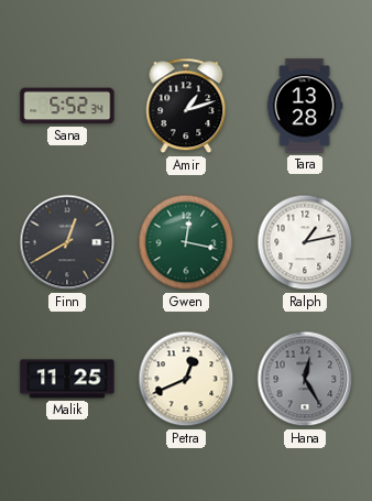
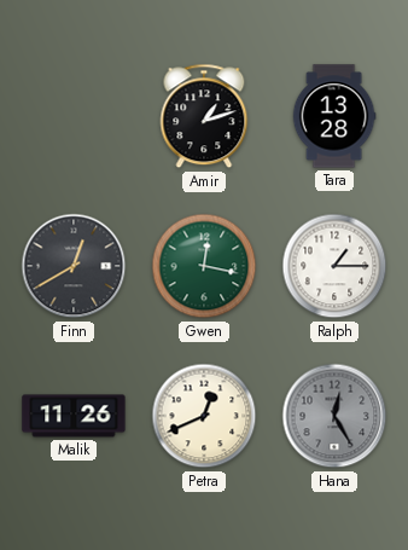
Sana: 5:52 -> none
Ralph: 1:13 -> 1:15
Malik: 11:25 -> 11:26
